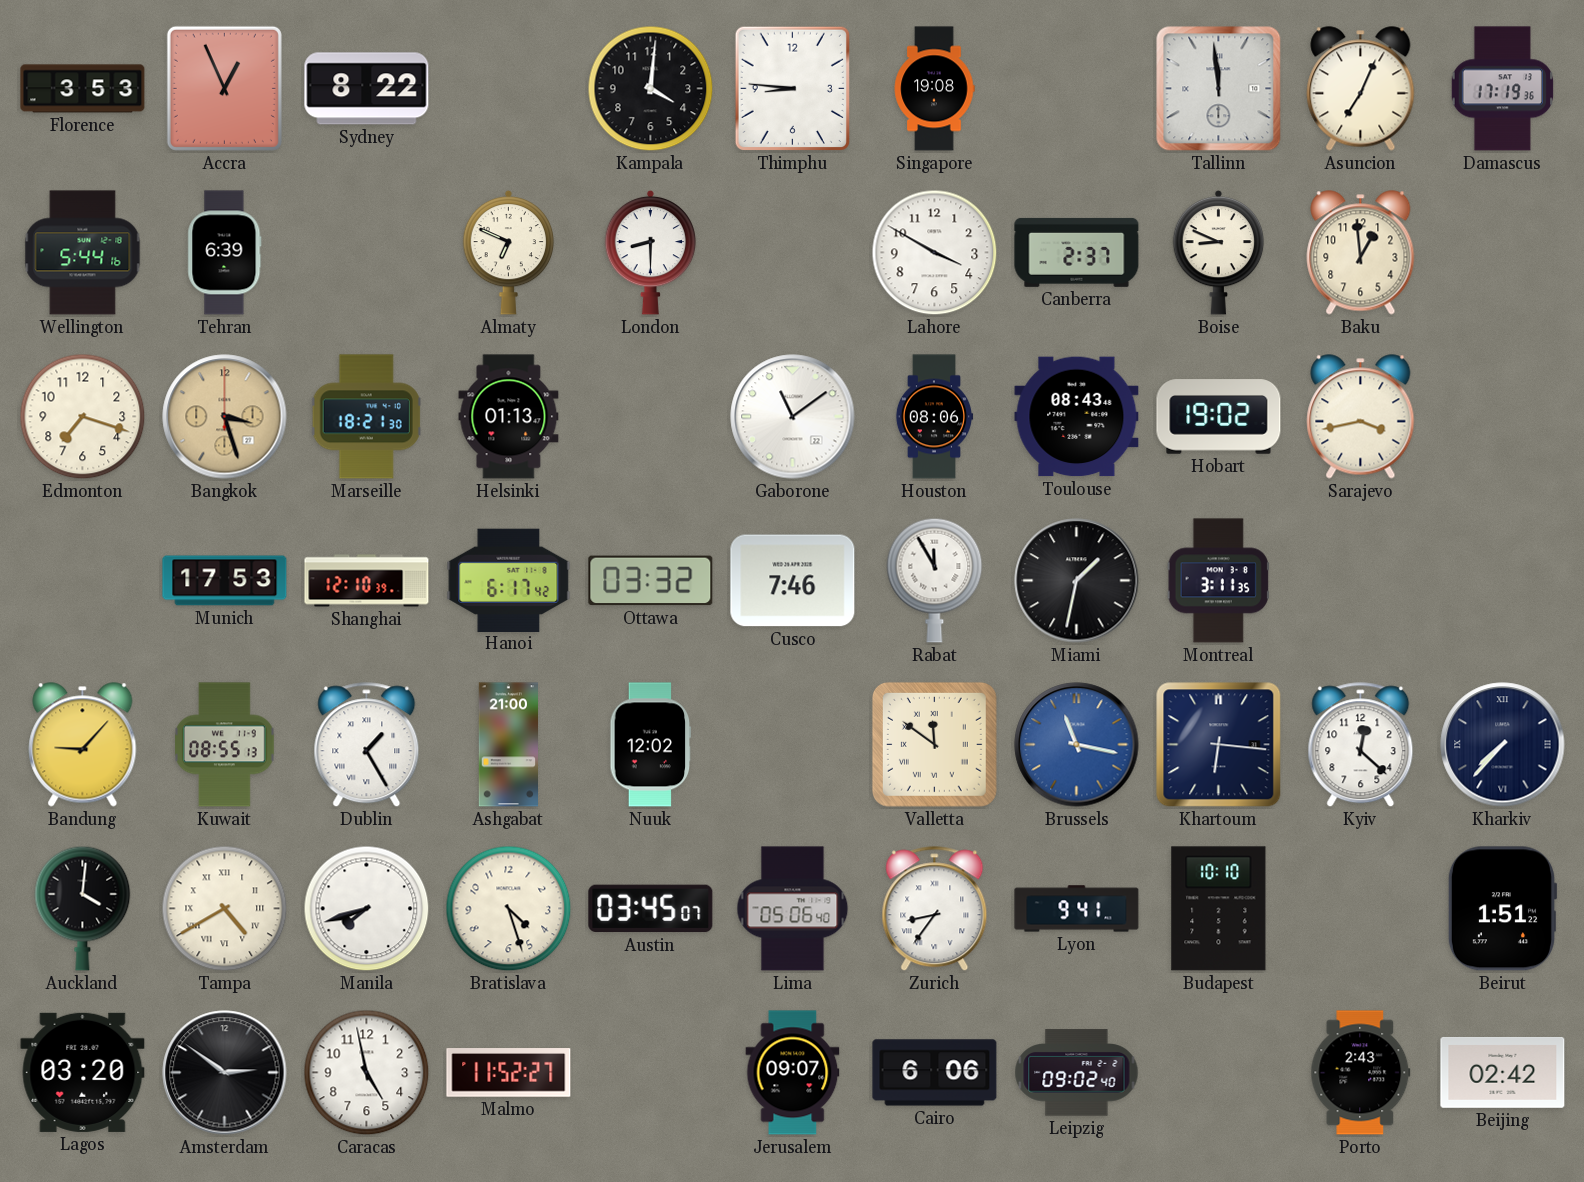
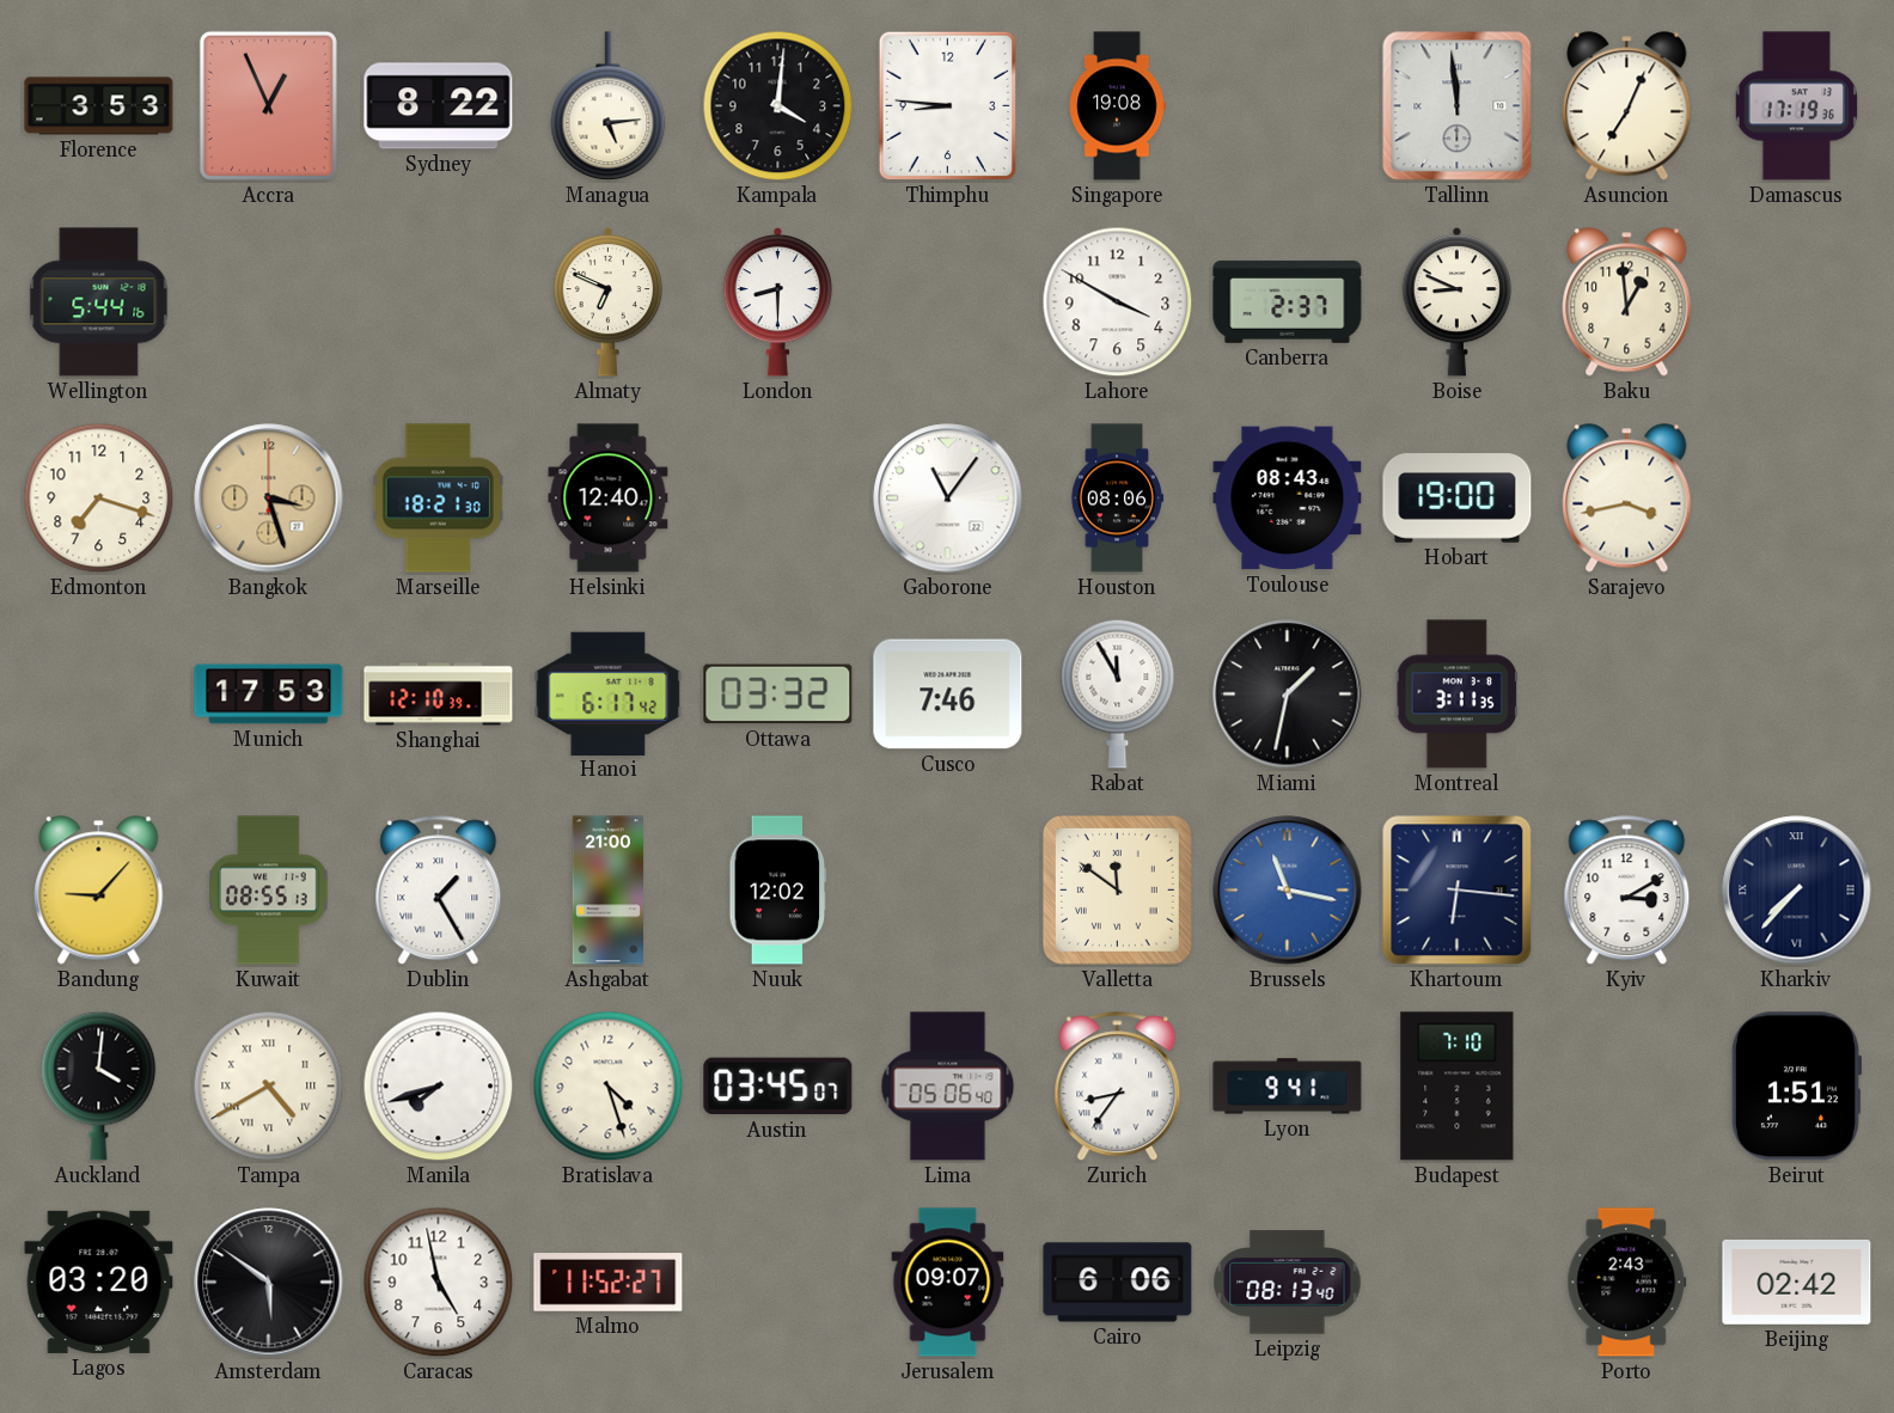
Managua: none -> 5:14
Tehran: 6:39 -> none
Helsinki: 01:13 -> 12:40
Gaborone: 11:09 -> 11:06
Hobart: 19:02 -> 19:00
Kyiv: 12:22 -> 3:10
Budapest: 10:10 -> 7:10
Amsterdam: 2:51 -> 5:51
Leipzig: 09:02 -> 08:13
